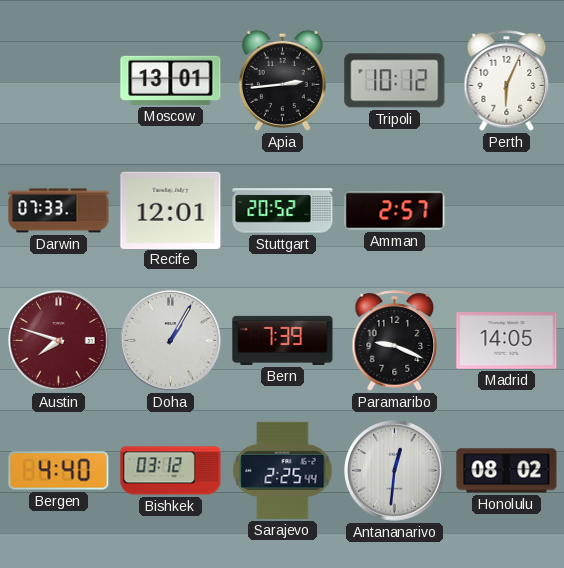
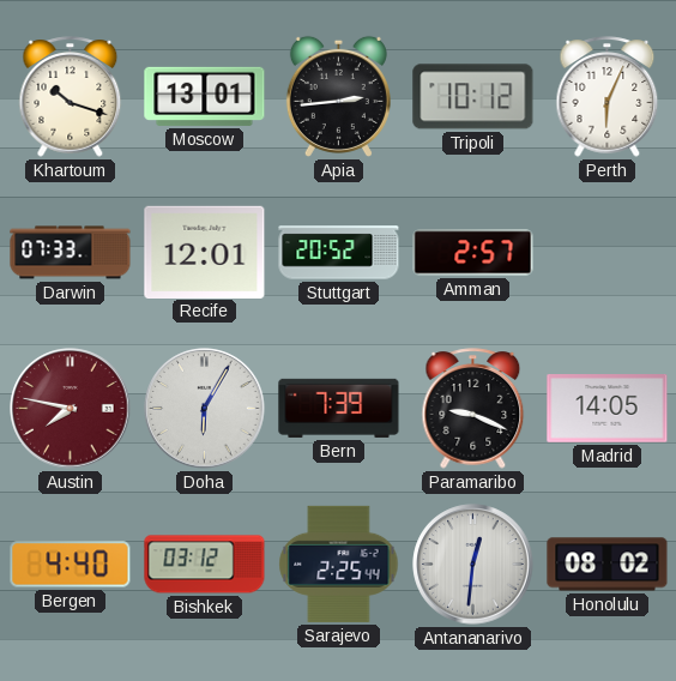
Khartoum: none -> 10:18
Austin: 7:48 -> 7:47
Doha: 1:05 -> 6:05
